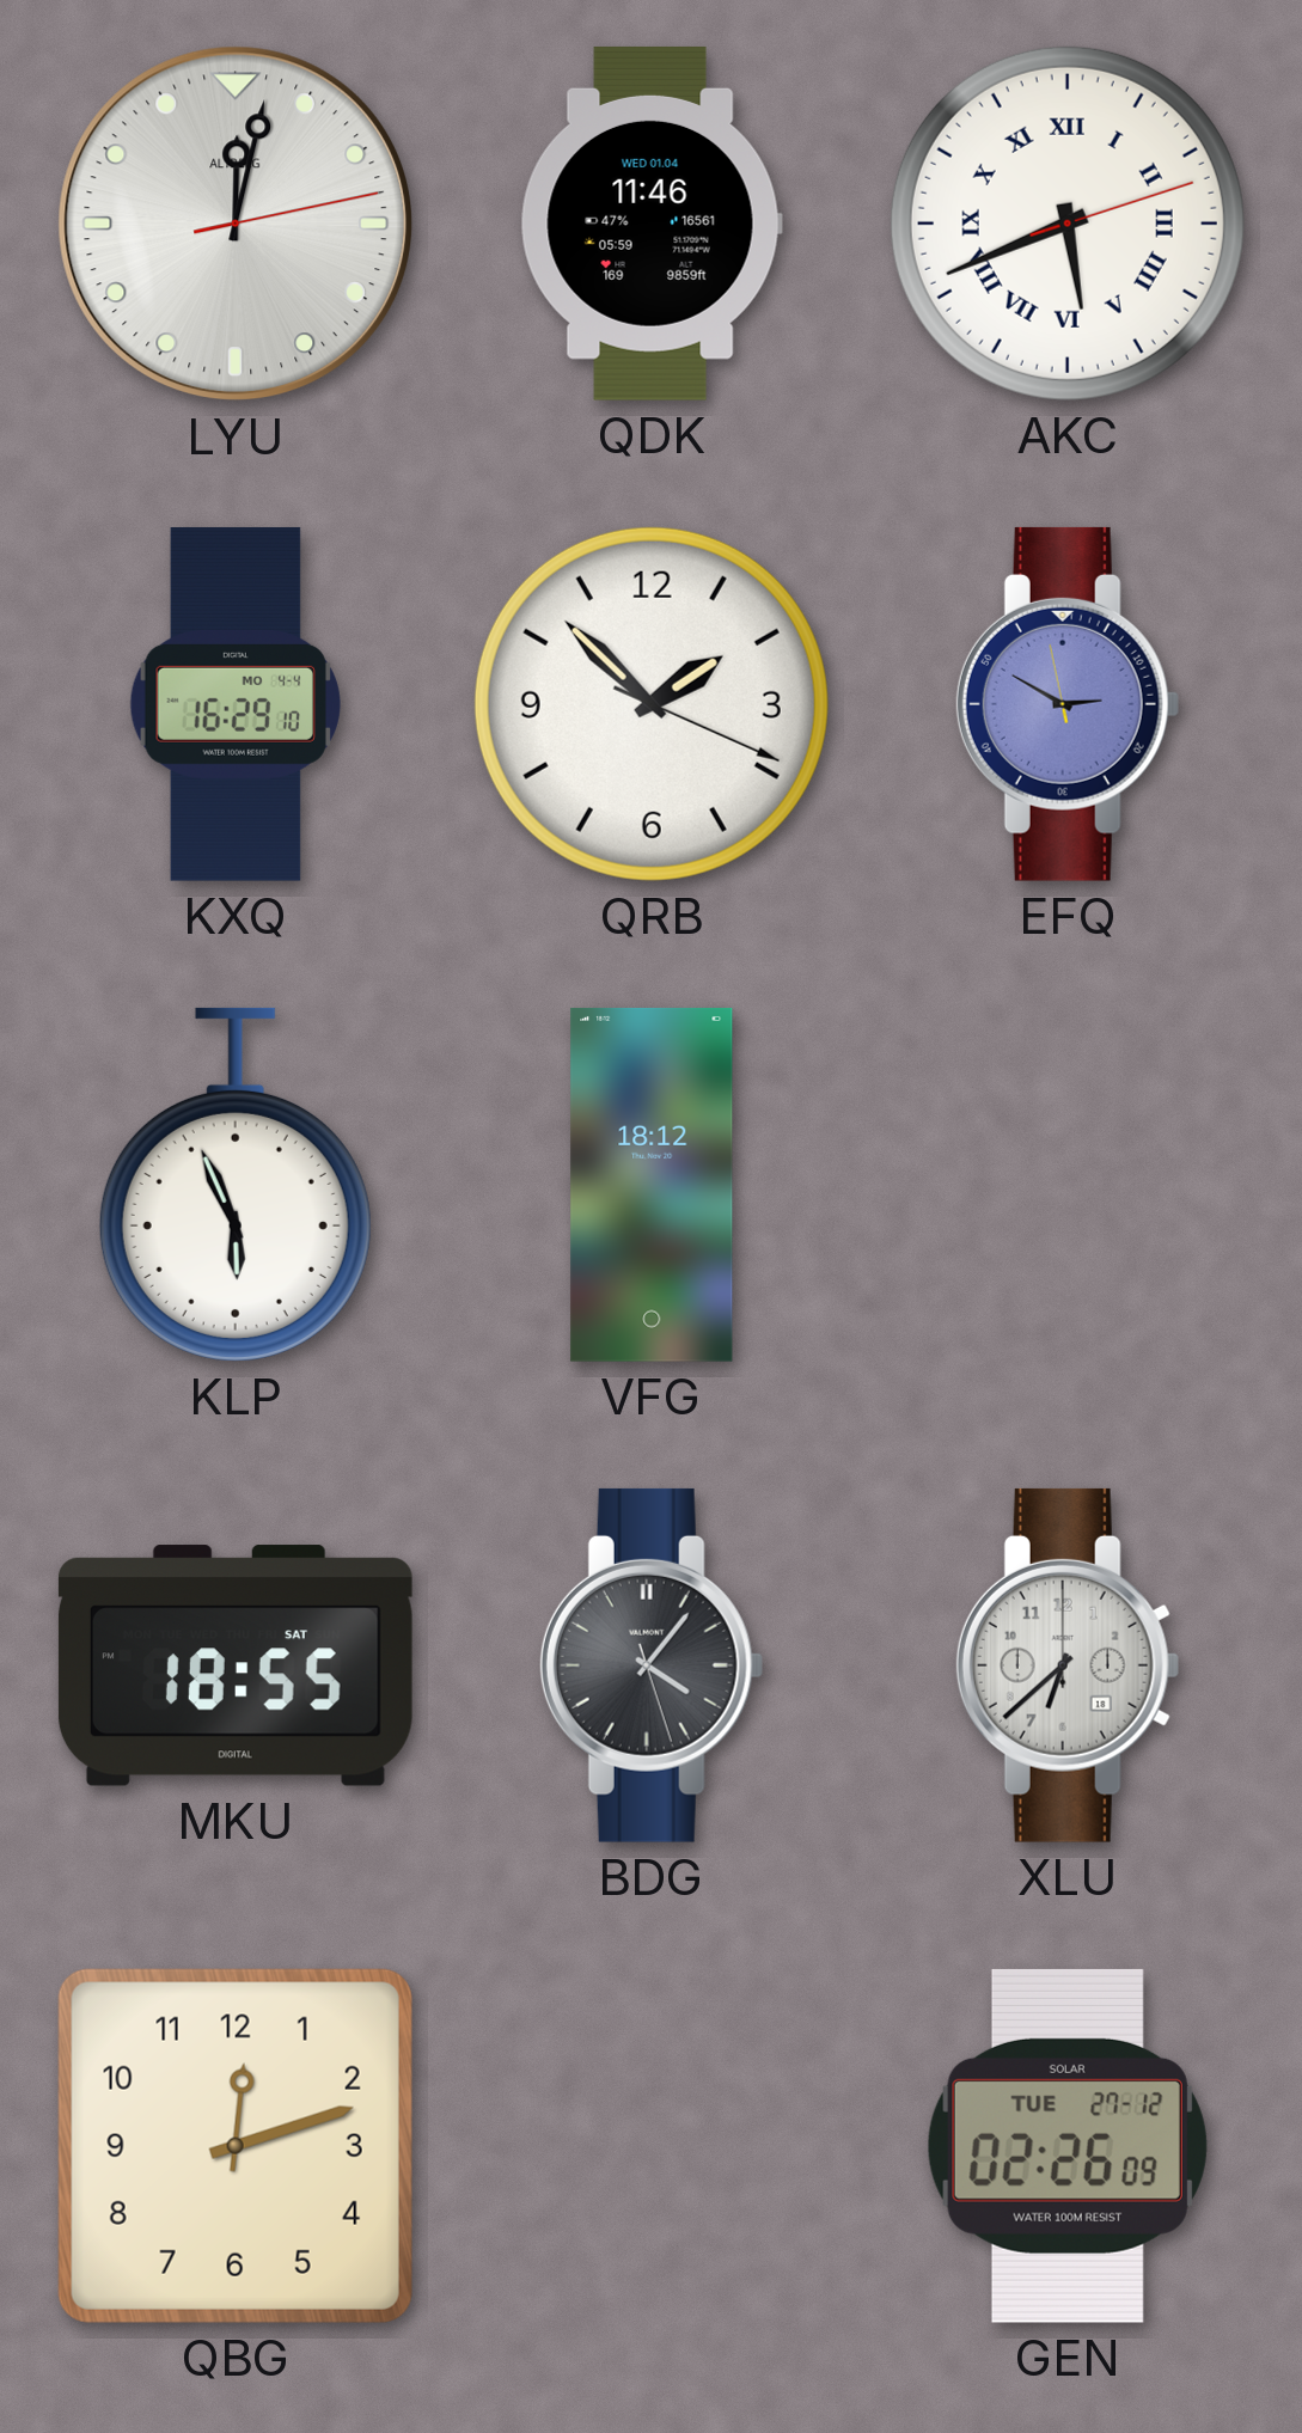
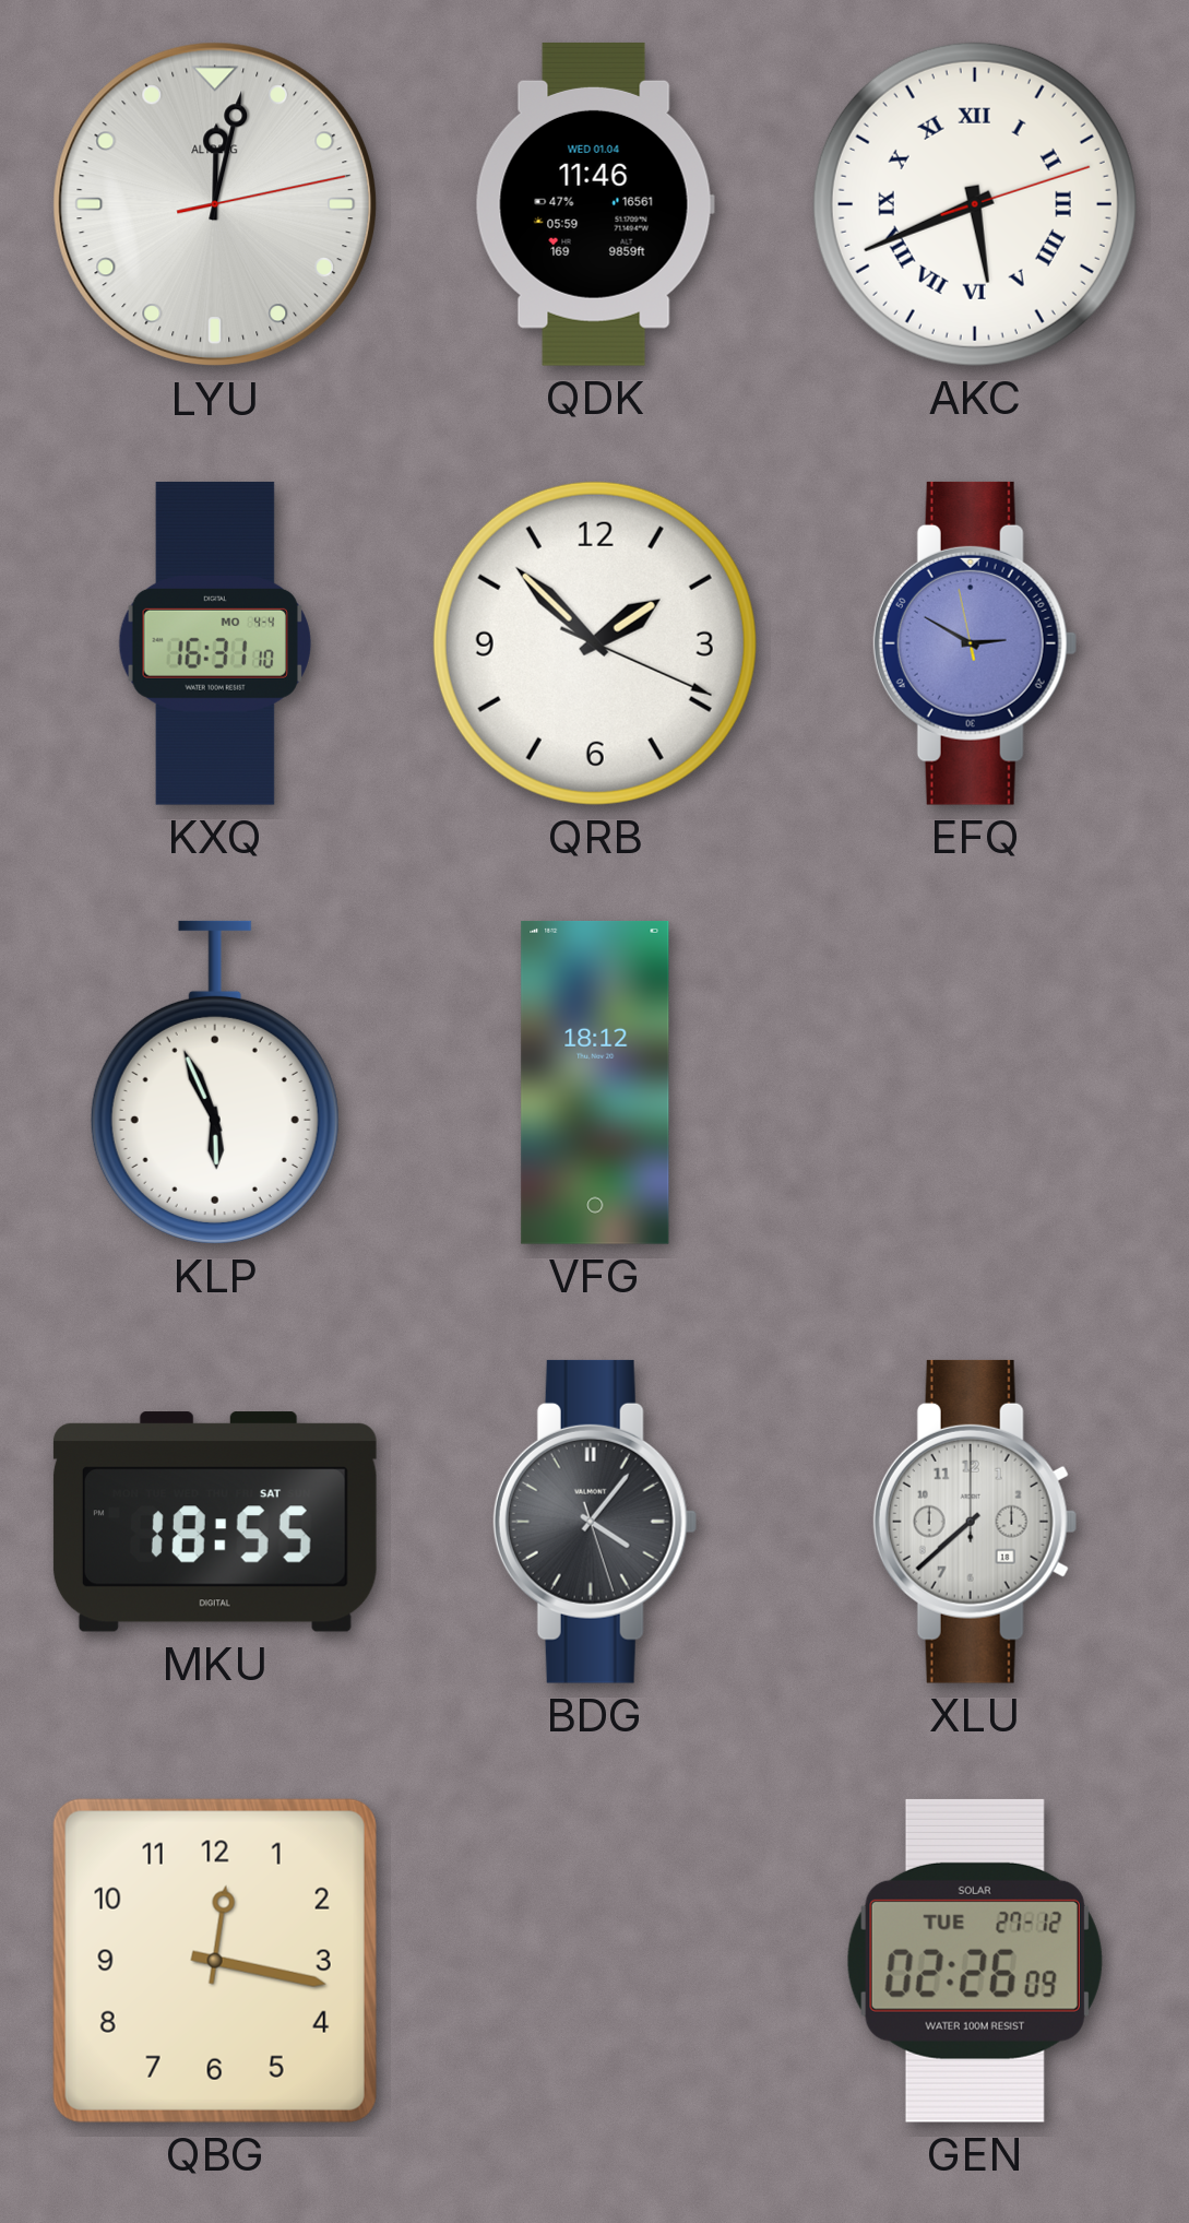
KXQ: 16:29 -> 16:31
XLU: 6:38 -> 7:38
QBG: 12:12 -> 12:17
